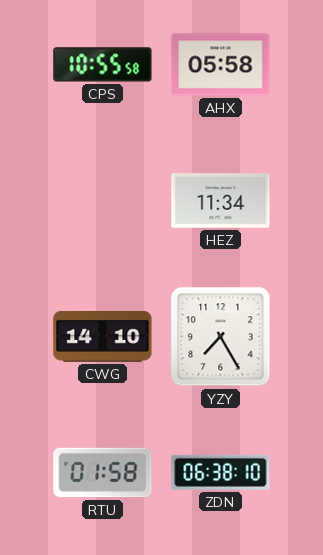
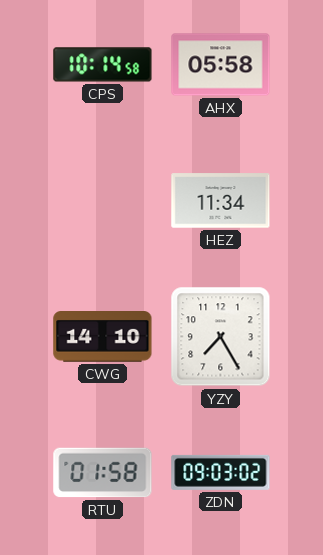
CPS: 10:55 -> 10:14
ZDN: 06:38 -> 09:03
